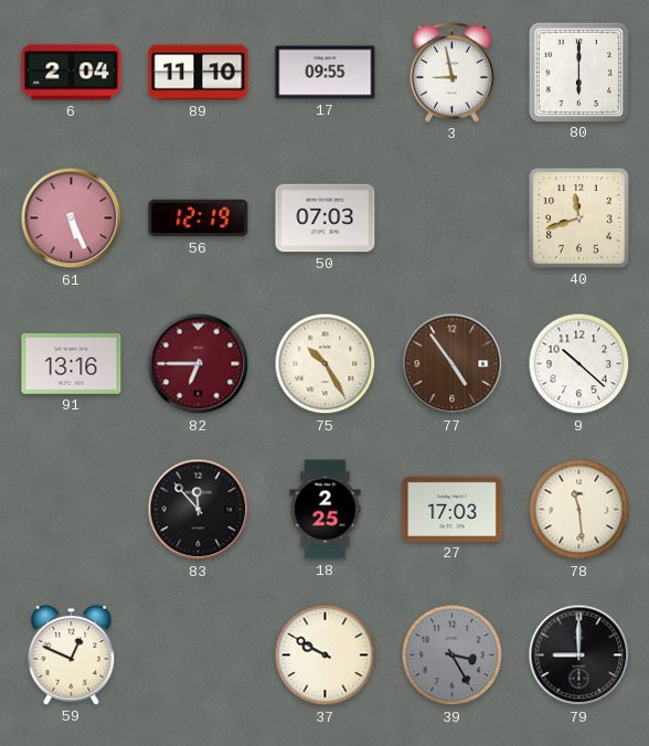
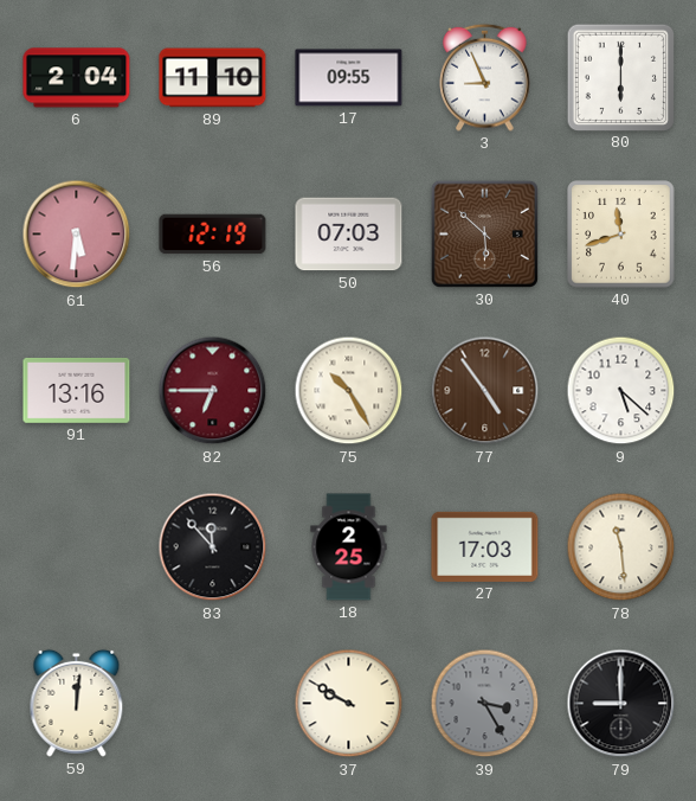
3: 8:58 -> 8:56
61: 5:26 -> 5:31
30: none -> 5:52
9: 10:22 -> 5:22
59: 12:49 -> 12:01
